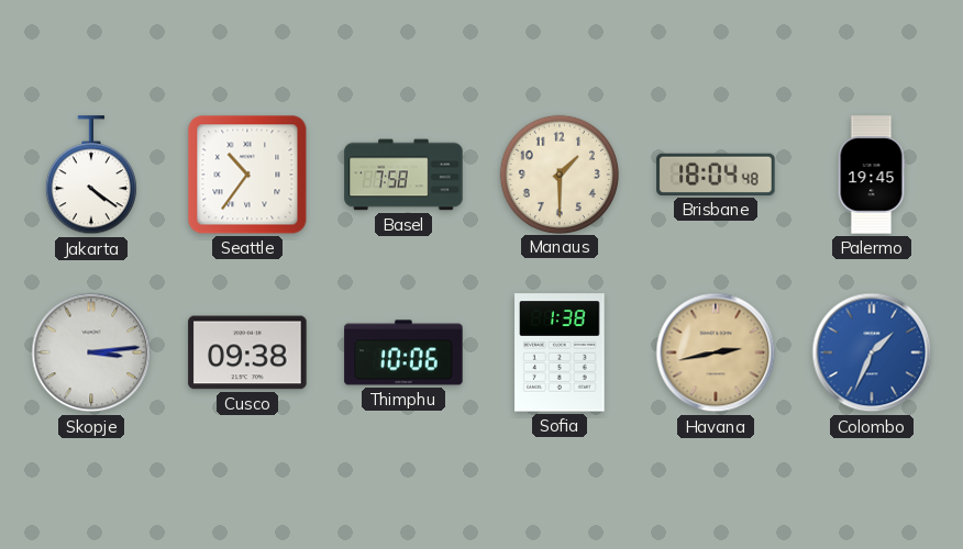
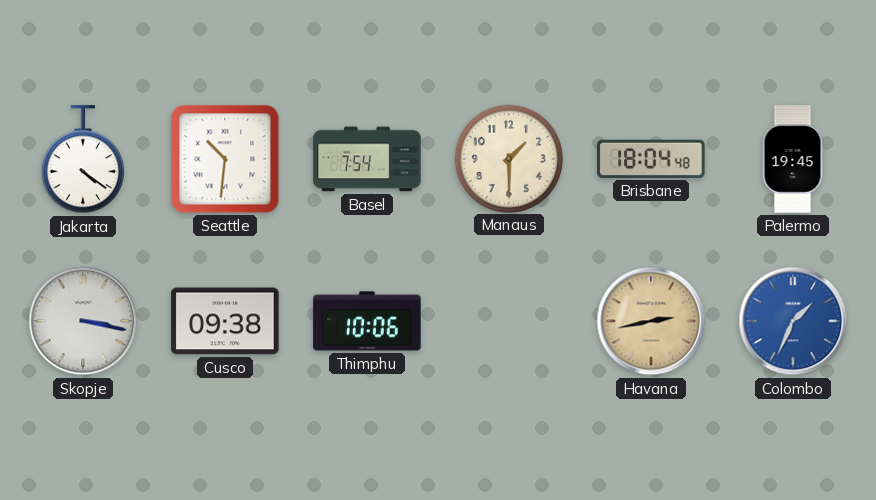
Seattle: 10:36 -> 10:31
Basel: 7:58 -> 7:54
Skopje: 3:14 -> 3:17
Sofia: 1:38 -> none
